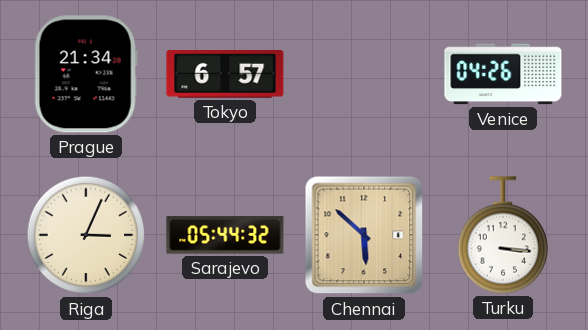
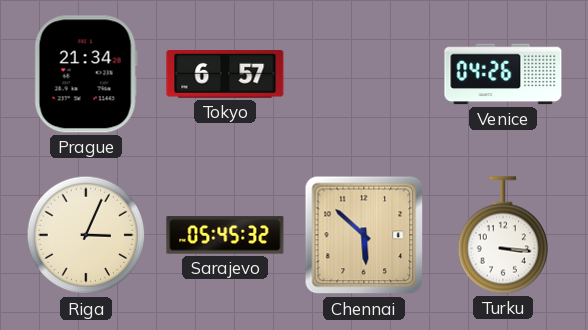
Sarajevo: 05:44 -> 05:45
